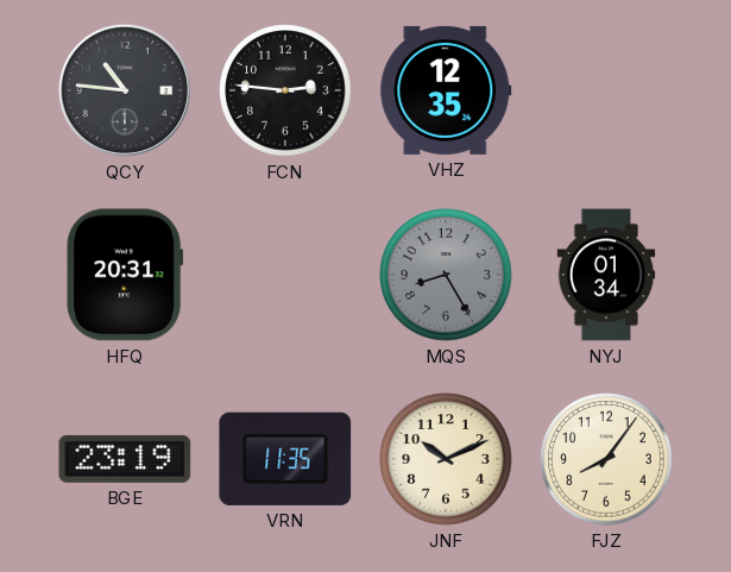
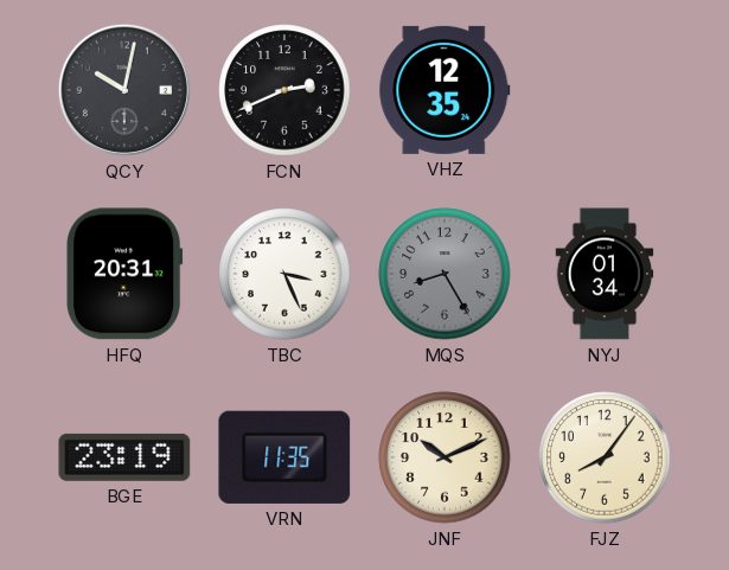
QCY: 10:46 -> 10:02
FCN: 2:46 -> 2:41
TBC: none -> 3:26
